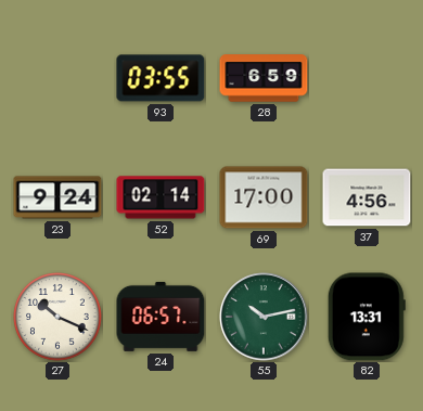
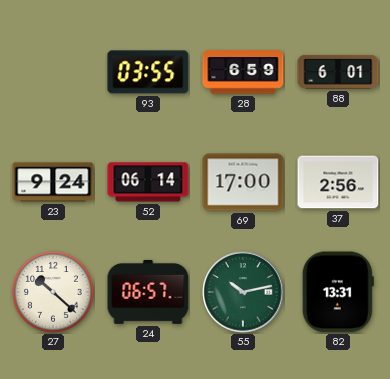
88: none -> 6:01
52: 02:14 -> 06:14
37: 4:56 -> 2:56
27: 10:19 -> 10:22
